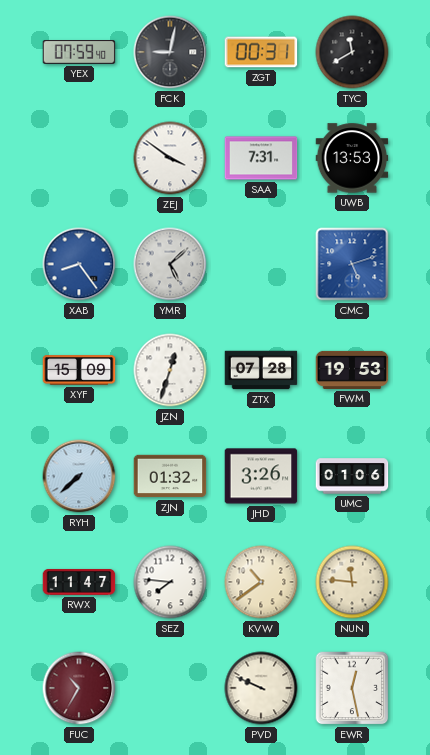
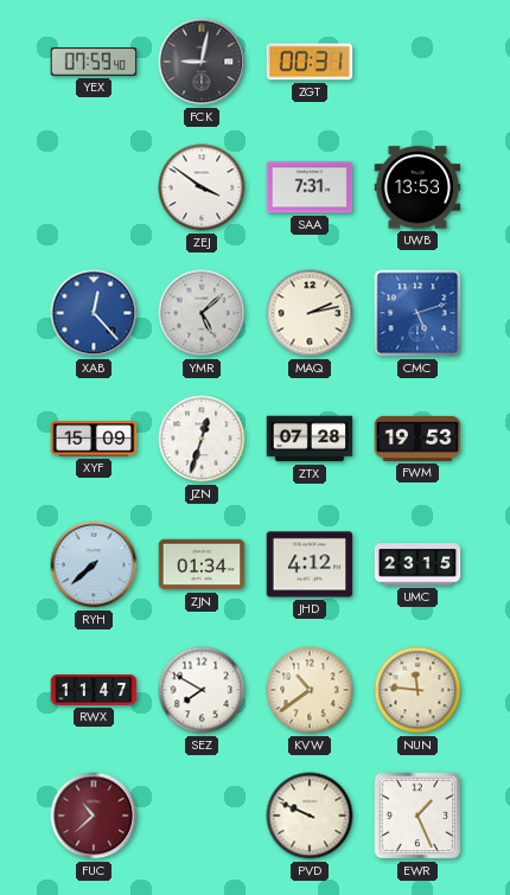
TYC: 11:40 -> none
XAB: 8:24 -> 12:23
MAQ: none -> 2:13
ZJN: 01:32 -> 01:34
JHD: 3:26 -> 4:12
UMC: 01:06 -> 23:15
SEZ: 7:46 -> 7:50
FUC: 10:35 -> 10:38
EWR: 12:28 -> 1:26
